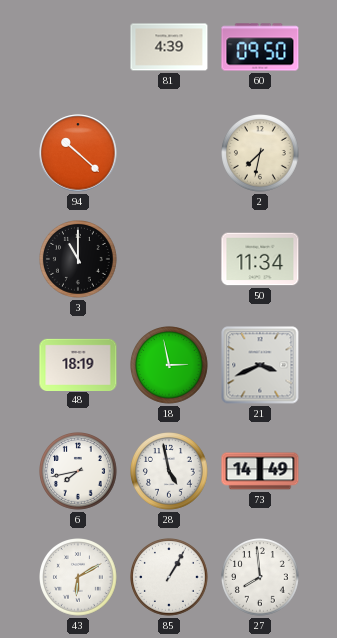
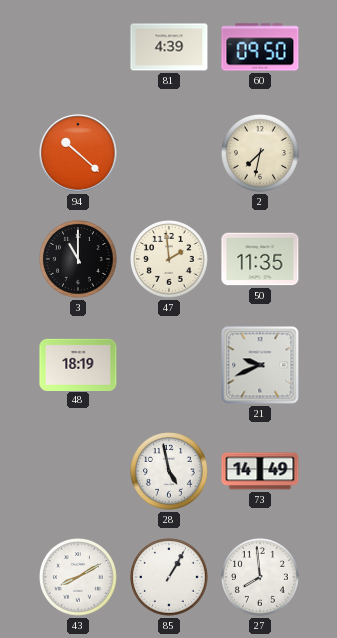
47: none -> 1:59
50: 11:34 -> 11:35
18: 2:58 -> none
21: 3:41 -> 9:41
6: 7:43 -> none
43: 6:10 -> 8:10
